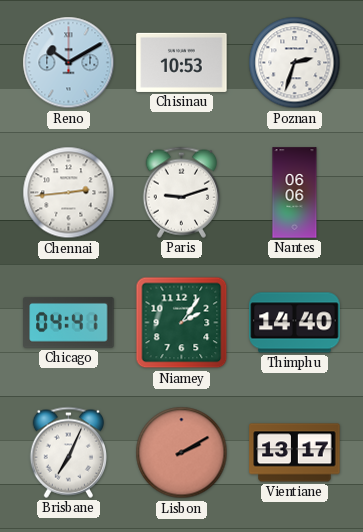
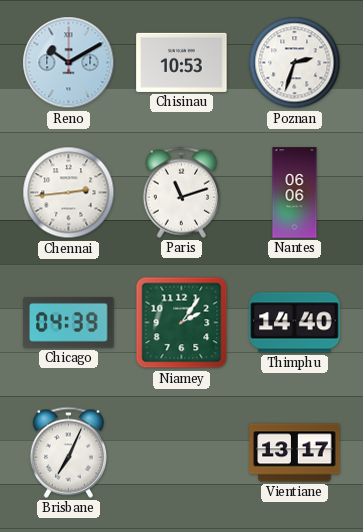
Paris: 9:12 -> 11:12
Chicago: 04:41 -> 04:39
Lisbon: 2:10 -> none
